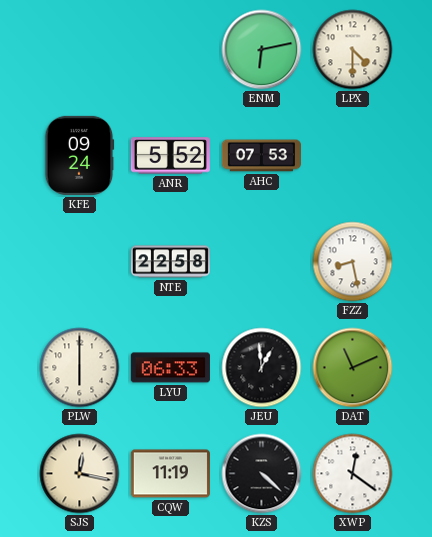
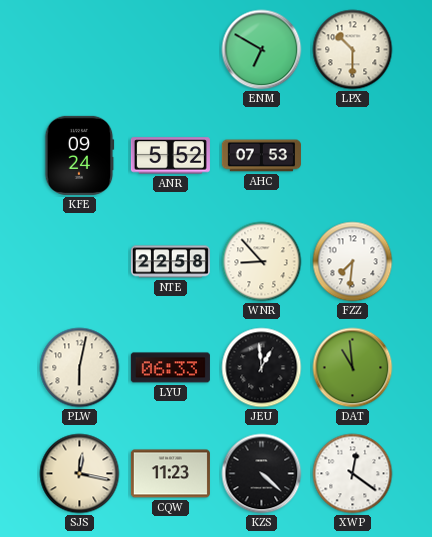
ENM: 6:13 -> 6:50
LPX: 4:30 -> 10:30
WNR: none -> 8:53
FZZ: 8:28 -> 7:31
PLW: 6:00 -> 6:02
DAT: 11:11 -> 10:59
CQW: 11:19 -> 11:23
